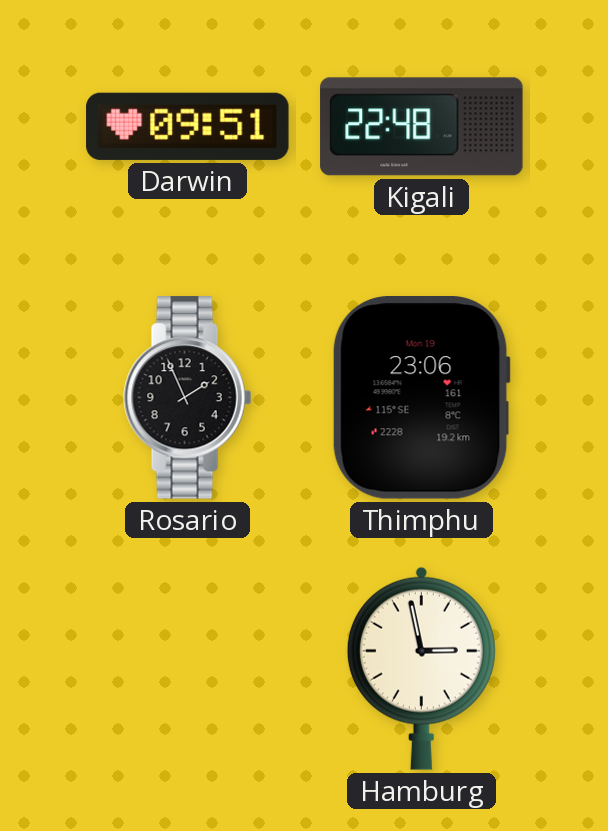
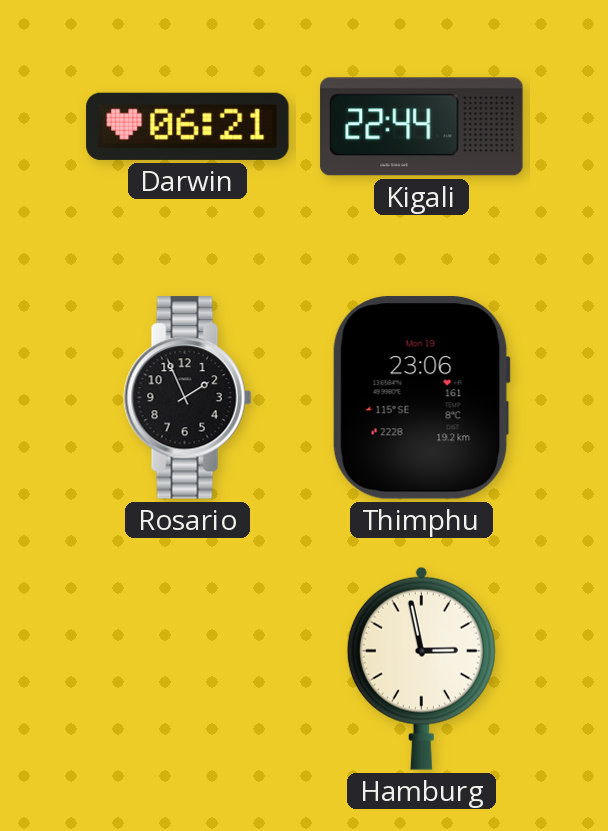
Darwin: 09:51 -> 06:21
Kigali: 22:48 -> 22:44
